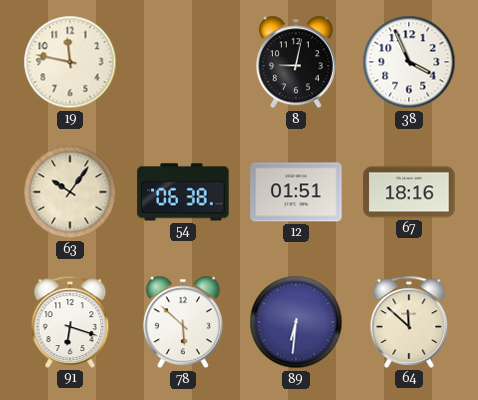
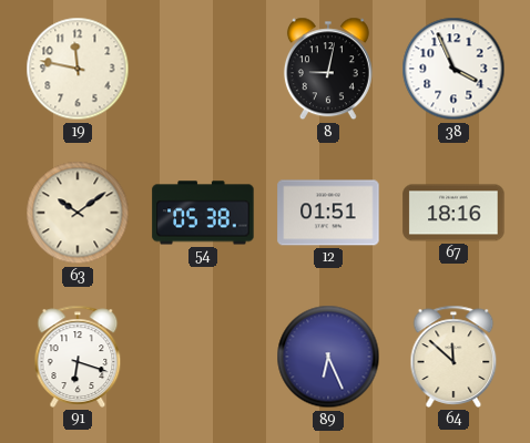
63: 10:06 -> 10:09
54: 06:38 -> 05:38
78: 5:52 -> none
89: 6:31 -> 6:26
